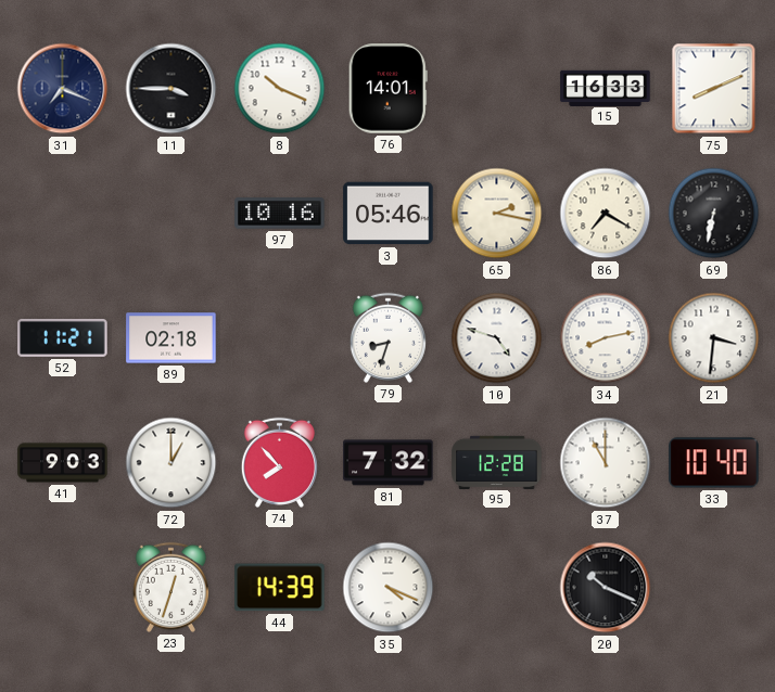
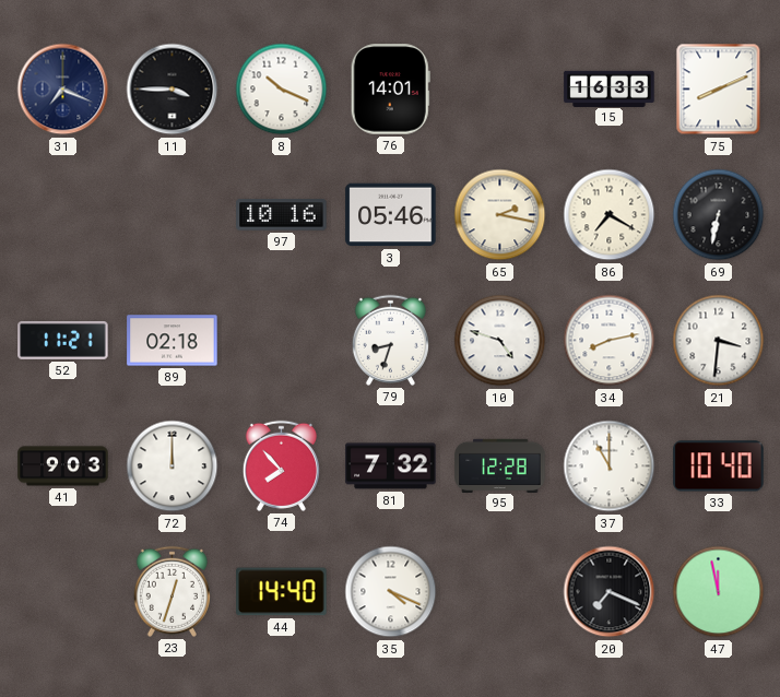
72: 1:00 -> 12:00
44: 14:39 -> 14:40
20: 10:19 -> 7:19
47: none -> 11:58
